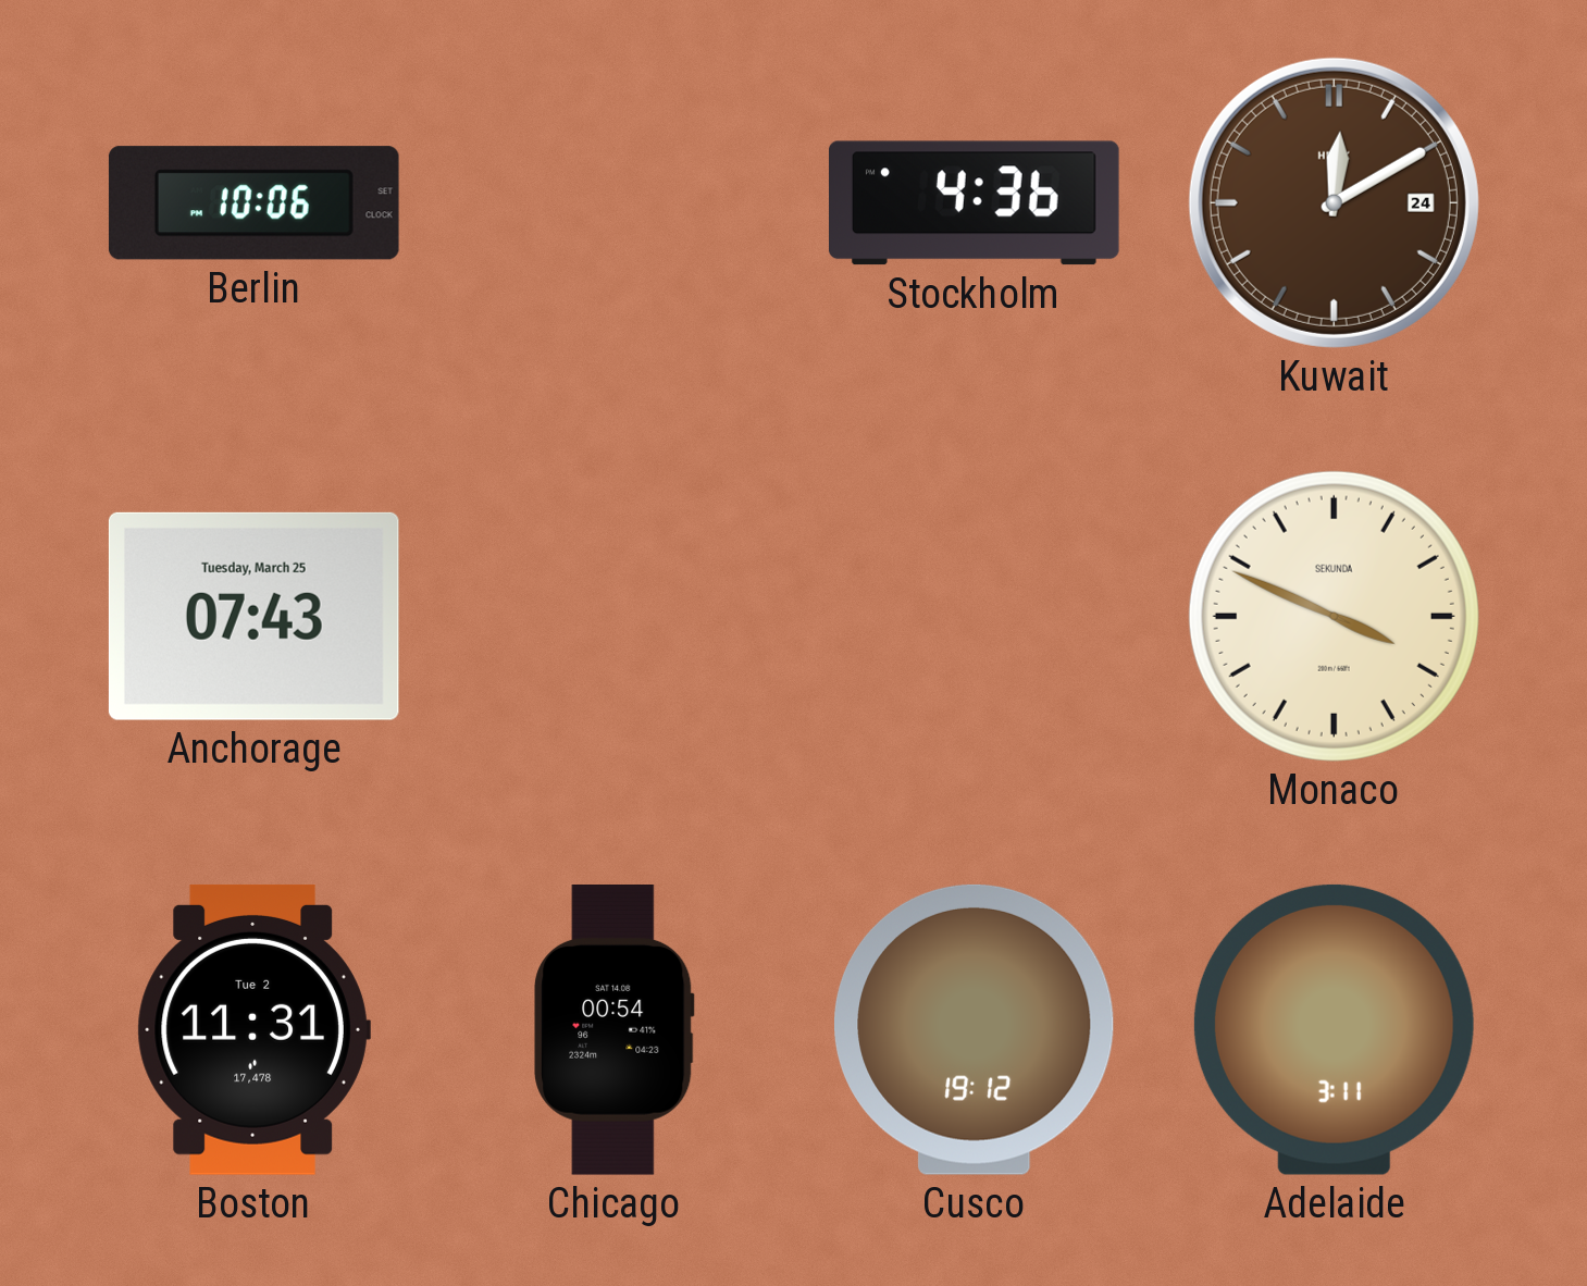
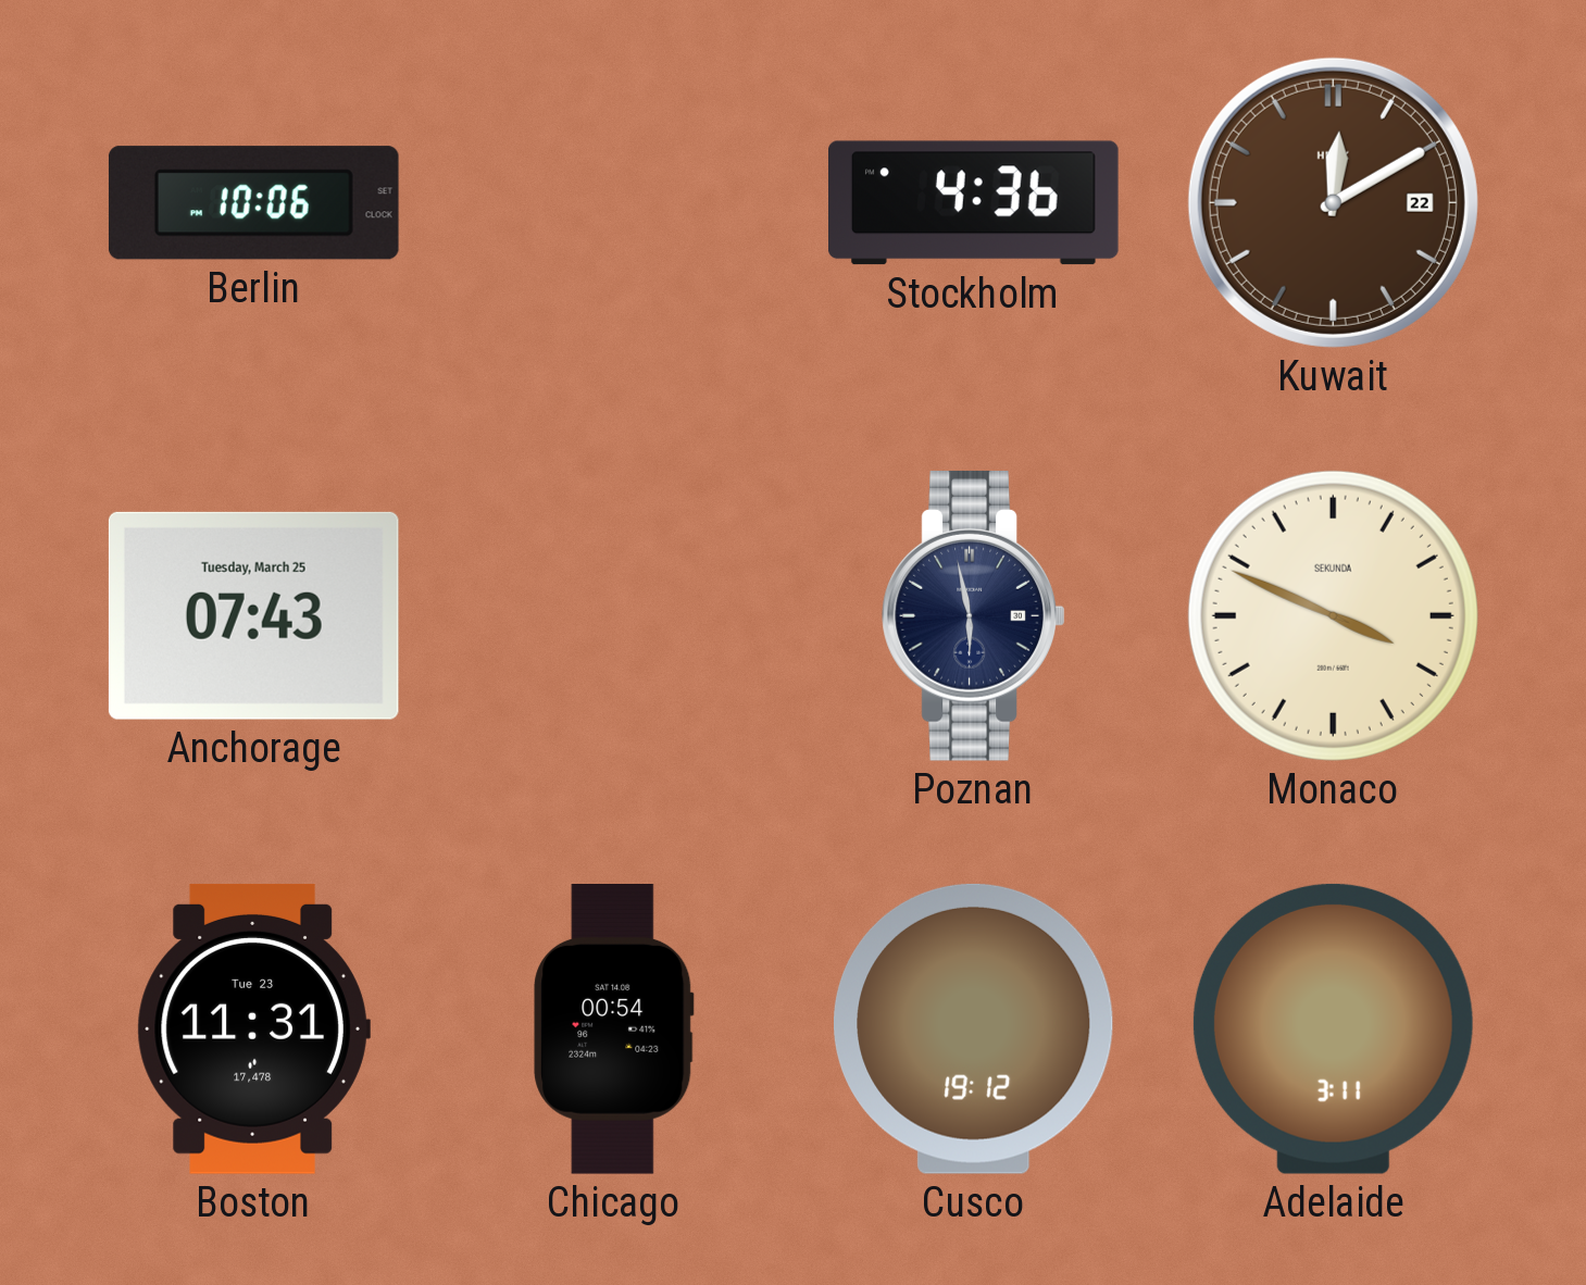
Kuwait date: 24 -> 22
Poznan: none -> 5:58
Boston date: Tue 2 -> Tue 23
